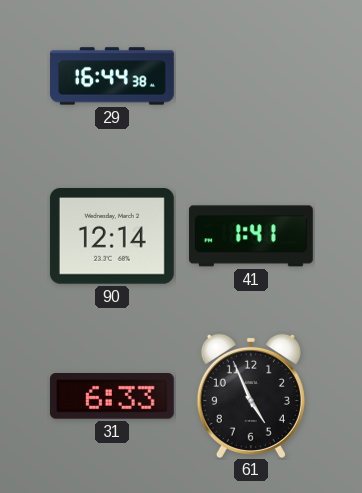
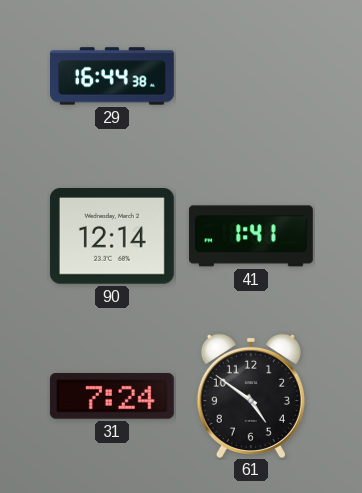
31: 6:33 -> 7:24
61: 4:56 -> 4:51
